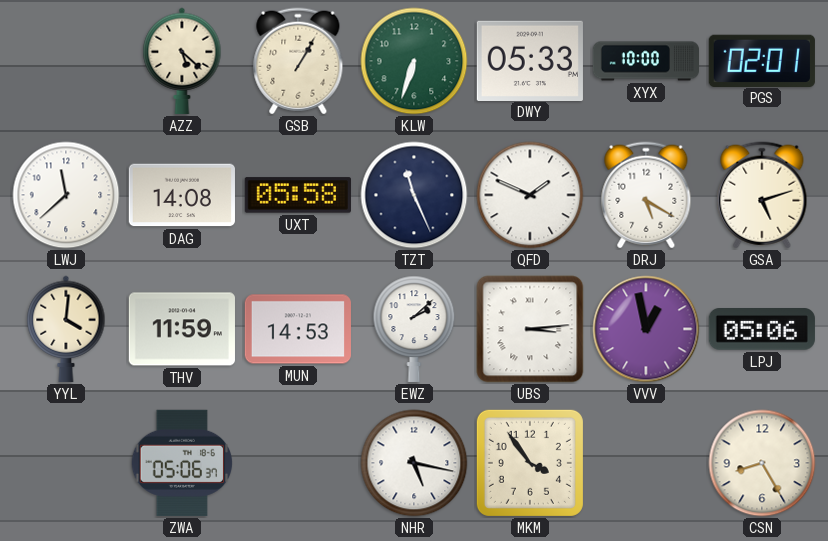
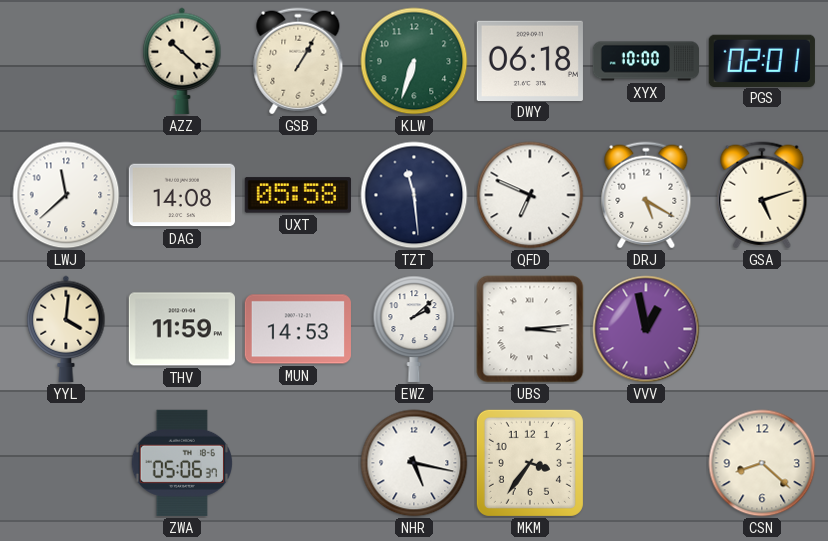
AZZ: 5:22 -> 10:22
DWY: 05:33 -> 06:18
TZT: 11:26 -> 11:29
QFD: 1:49 -> 6:49
LPJ: 05:06 -> none
MKM: 3:54 -> 3:36
CSN: 8:25 -> 8:22
